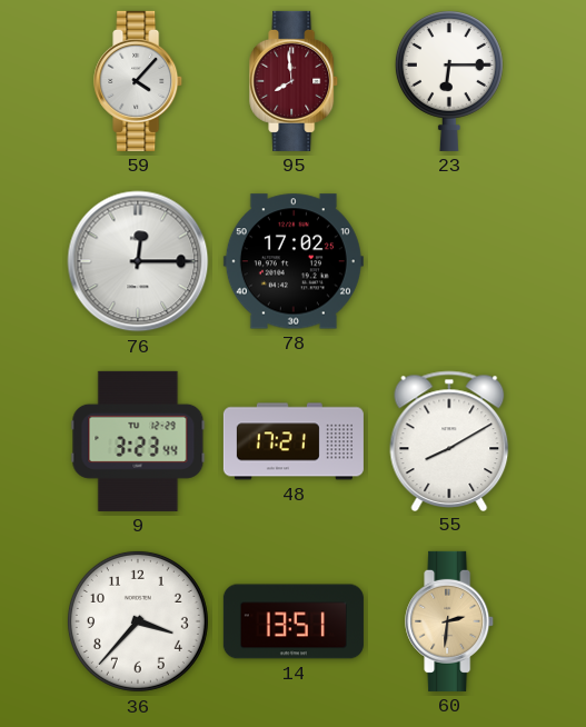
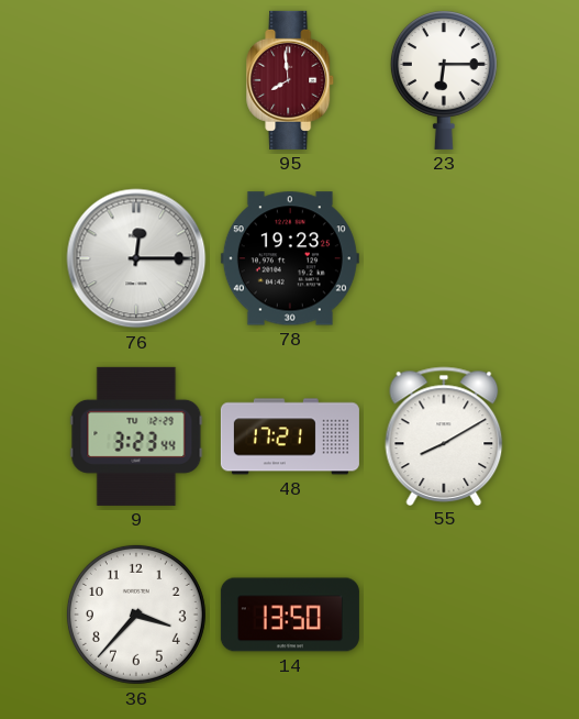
59: 4:07 -> none
78: 17:02 -> 19:23
14: 13:51 -> 13:50
60: 2:31 -> none
